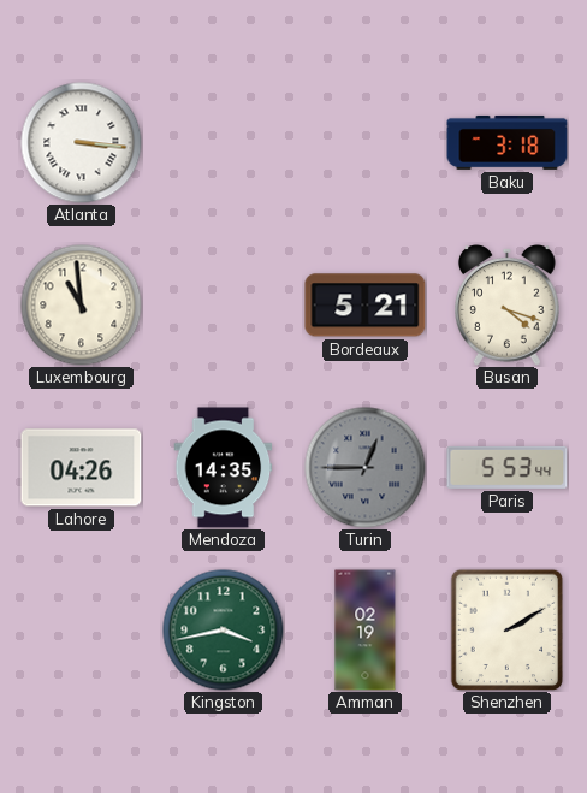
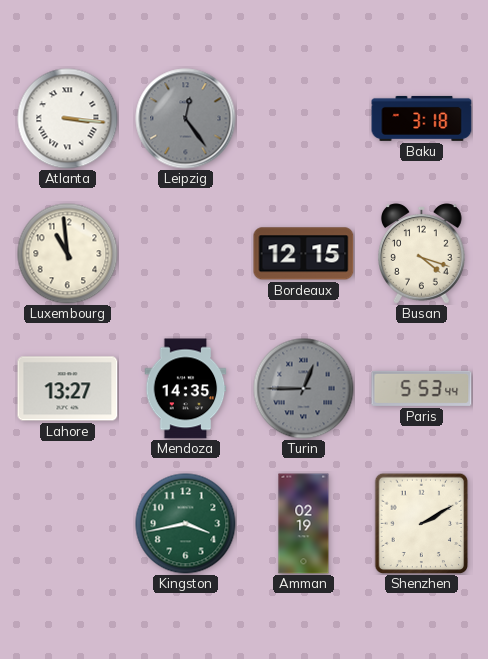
Leipzig: none -> 12:24
Bordeaux: 5:21 -> 12:15
Lahore: 04:26 -> 13:27
